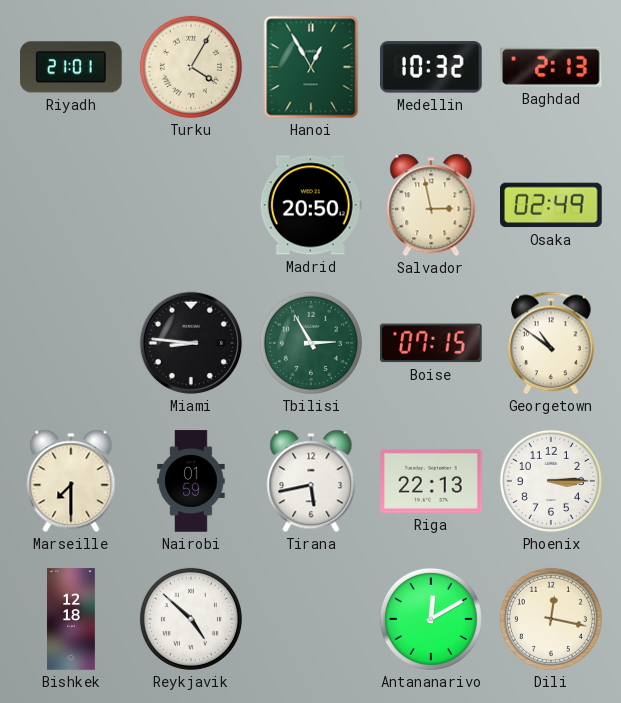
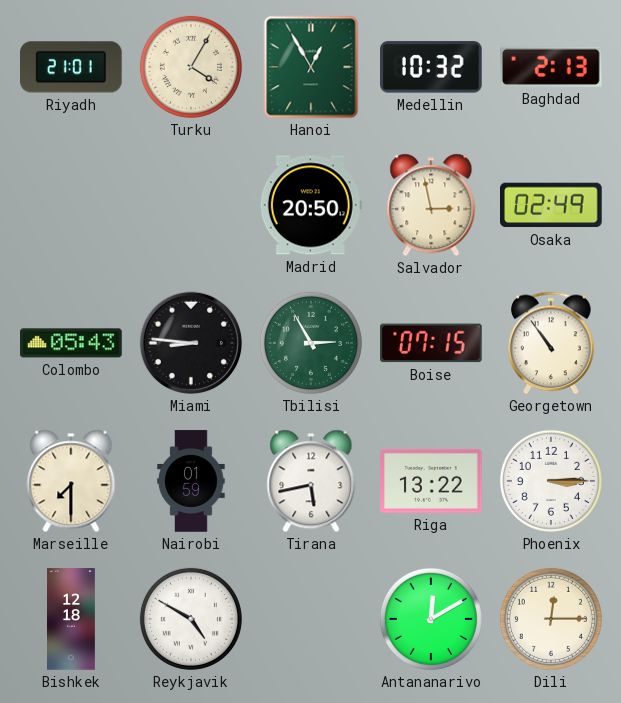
Colombo: none -> 05:43
Georgetown: 10:51 -> 10:54
Riga: 22:13 -> 13:22
Reykjavik: 4:52 -> 4:50
Dili: 12:17 -> 12:15
